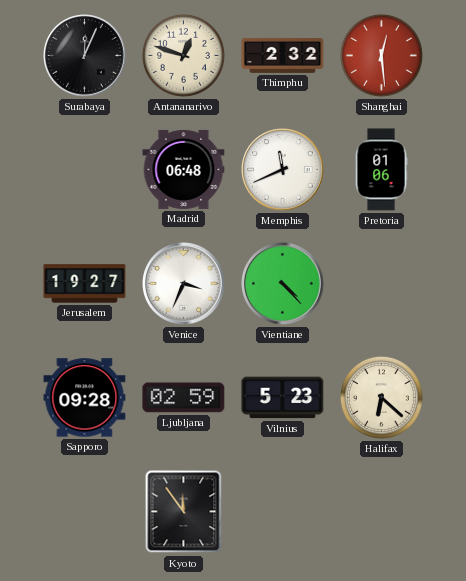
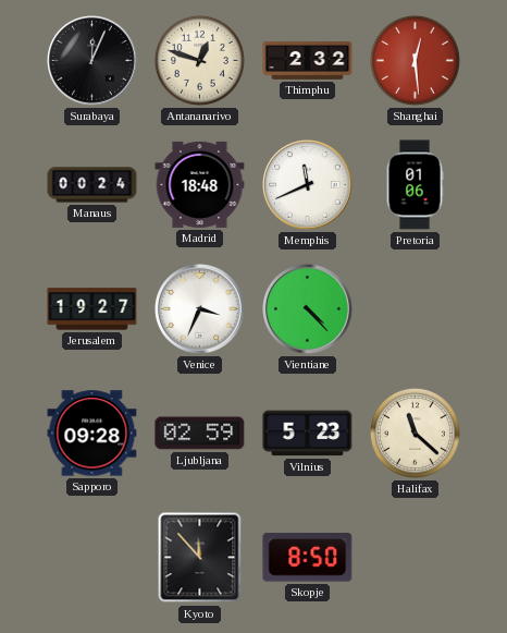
Manaus: none -> 00:24
Madrid: 06:48 -> 18:48
Halifax: 6:22 -> 11:22
Kyoto: 11:54 -> 11:53
Skopje: none -> 8:50
